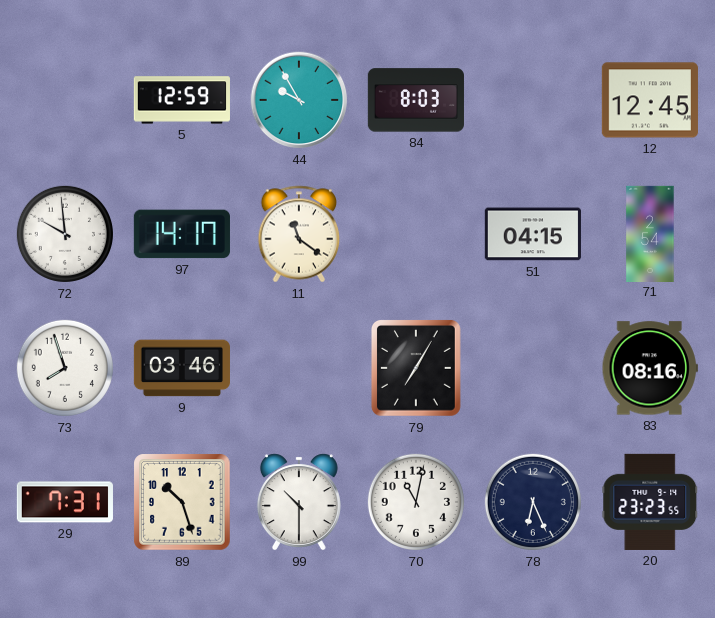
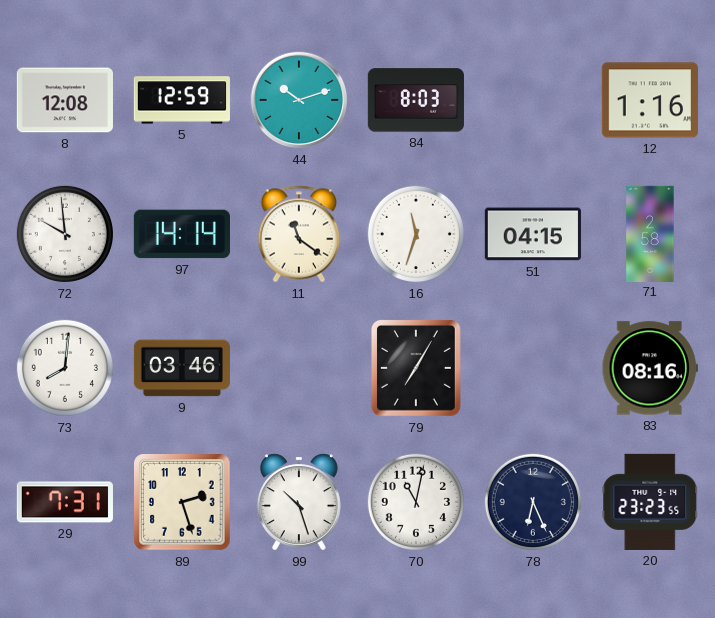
8: none -> 12:08
44: 9:55 -> 10:12
12: 12:45 -> 1:16
97: 14:17 -> 14:14
16: none -> 11:33
71: 2:54 -> 2:58
73: 7:57 -> 8:01
89: 10:27 -> 2:27
99: 10:30 -> 10:27
